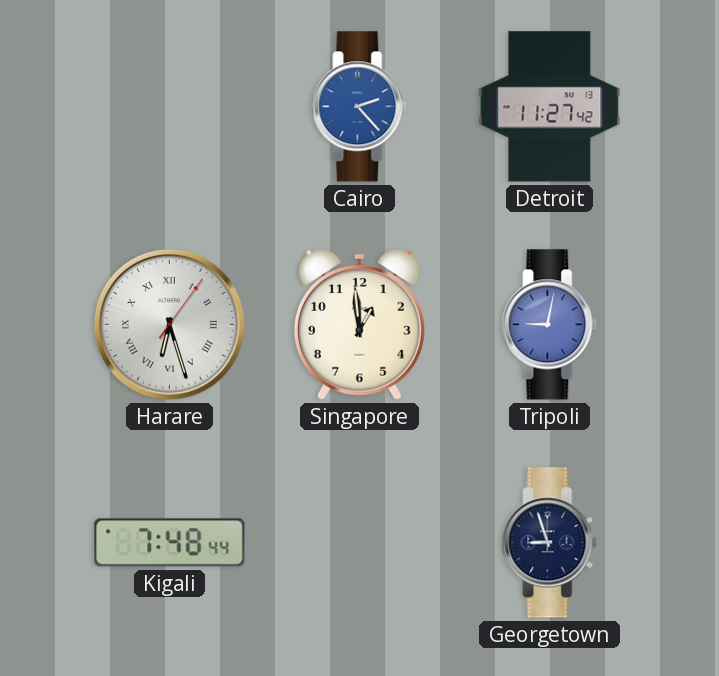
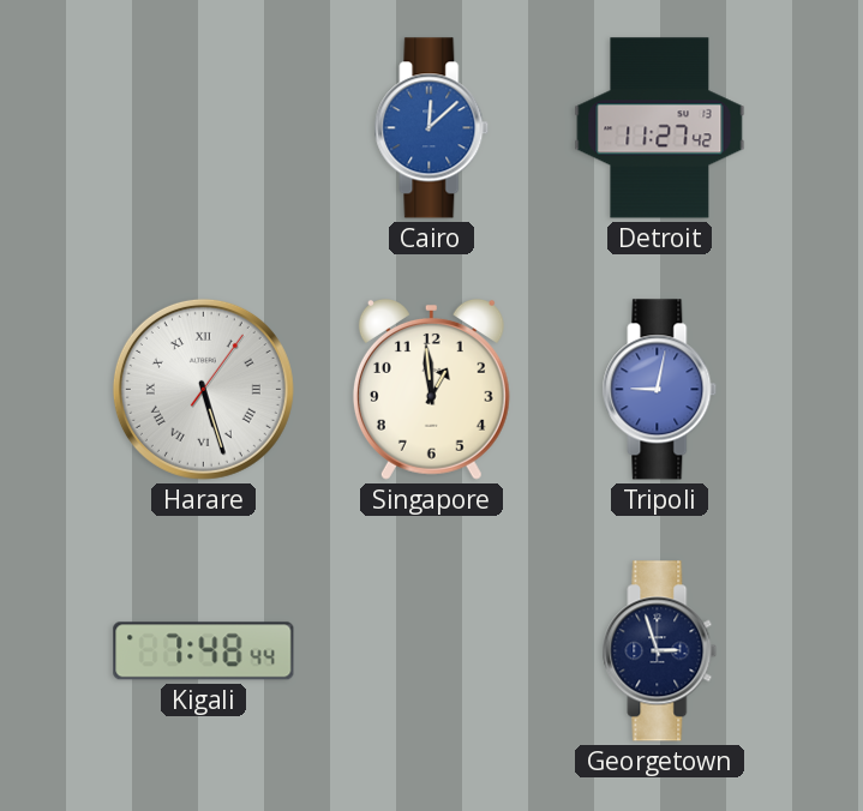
Cairo: 2:23 -> 12:08
Harare: 6:27 -> 5:27
Georgetown: 8:57 -> 2:57
